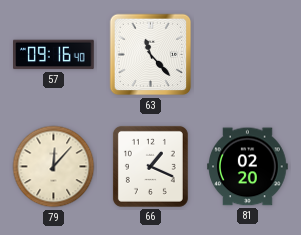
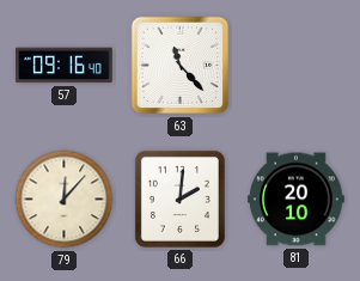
66: 1:19 -> 2:01
81: 02:20 -> 20:10
